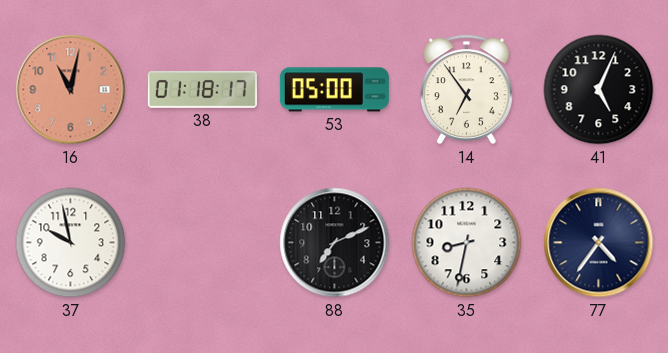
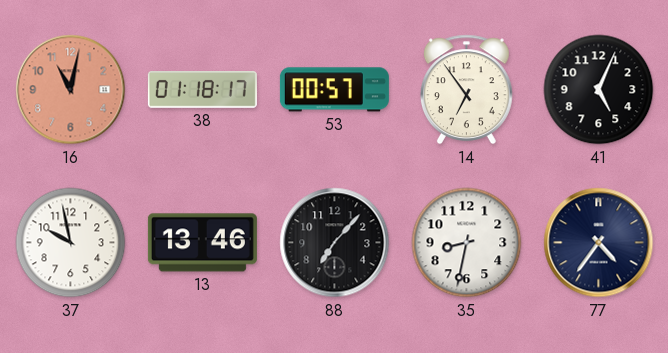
53: 05:00 -> 00:57
13: none -> 13:46
88: 7:11 -> 7:07
